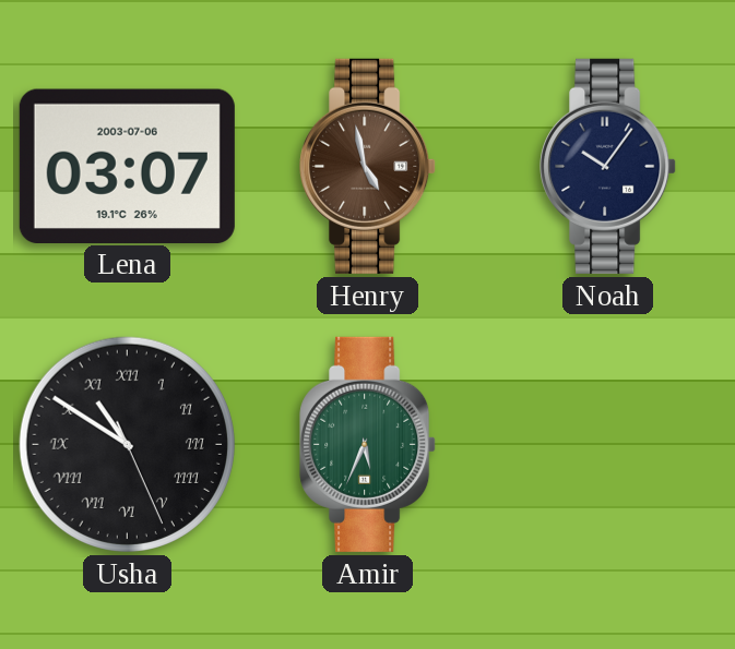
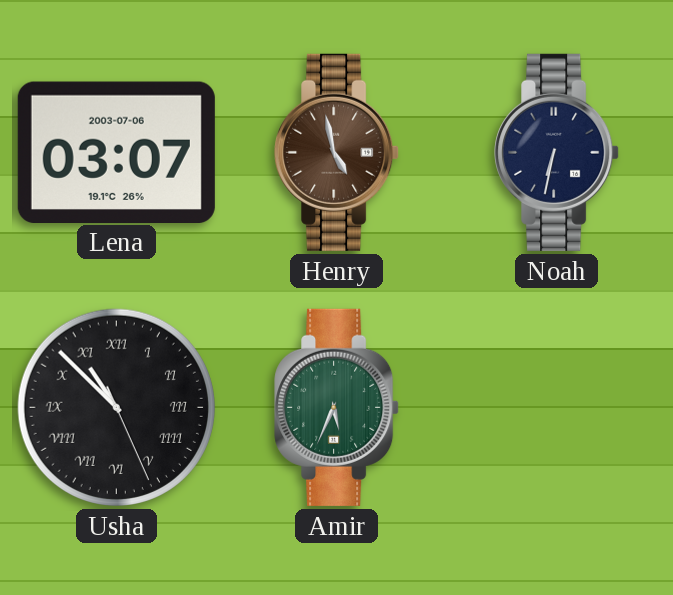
Noah: 10:06 -> 6:32
Usha: 10:50 -> 10:52
